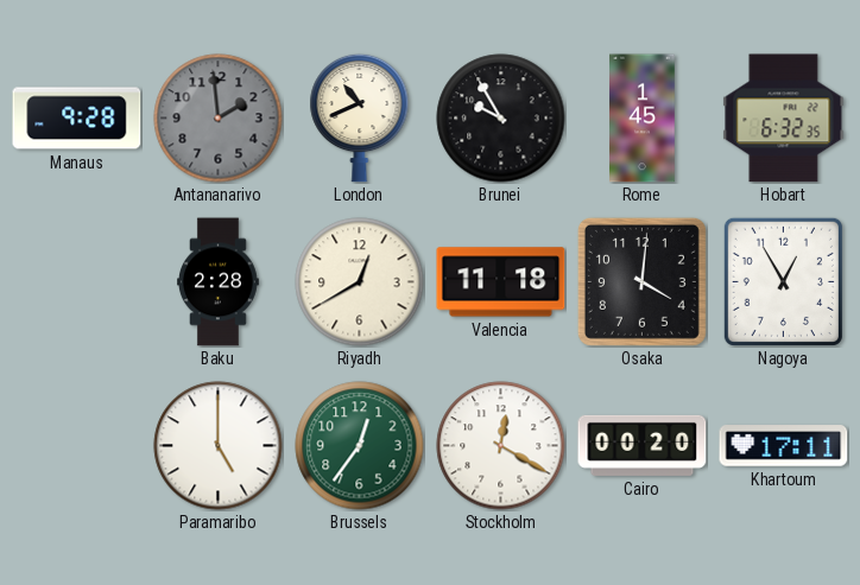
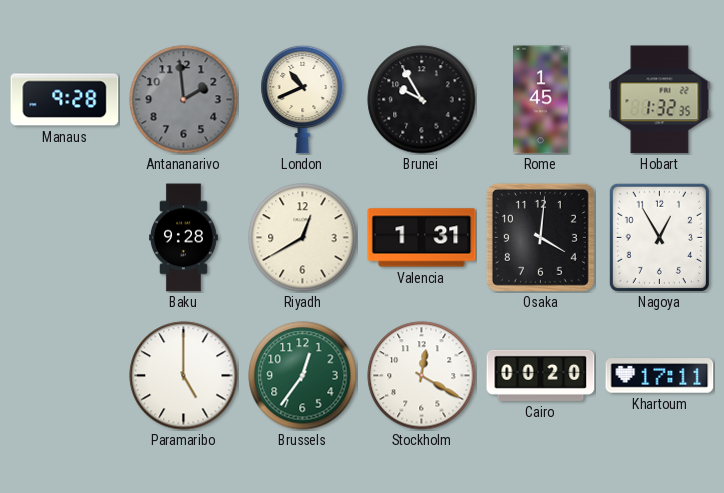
Hobart: 6:32 -> 1:32
Baku: 2:28 -> 9:28
Valencia: 11:18 -> 1:31
